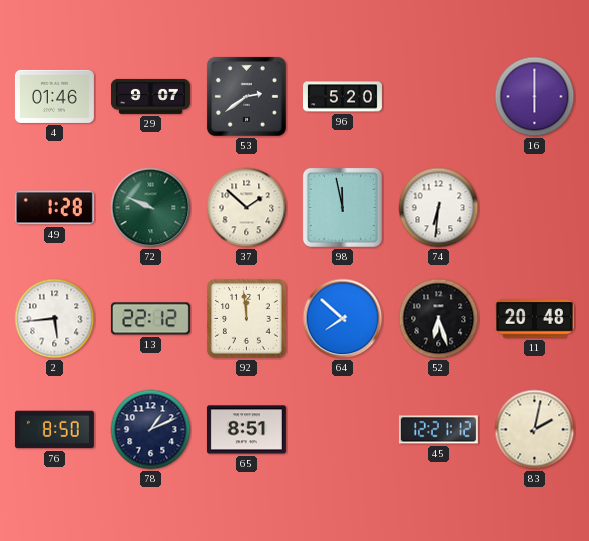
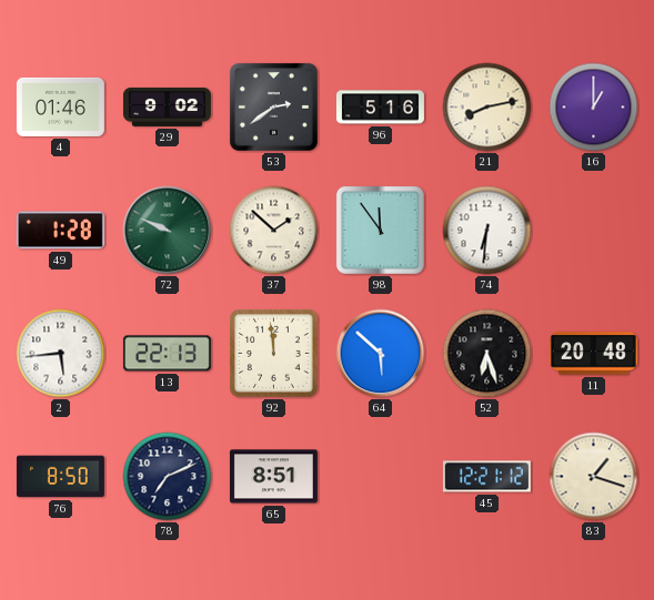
29: 9:07 -> 9:02
96: 5:20 -> 5:16
21: none -> 8:13
16: 6:00 -> 1:00
98: 11:58 -> 11:54
13: 22:12 -> 22:13
64: 7:52 -> 5:52
78: 1:11 -> 7:11
83: 2:02 -> 1:18
